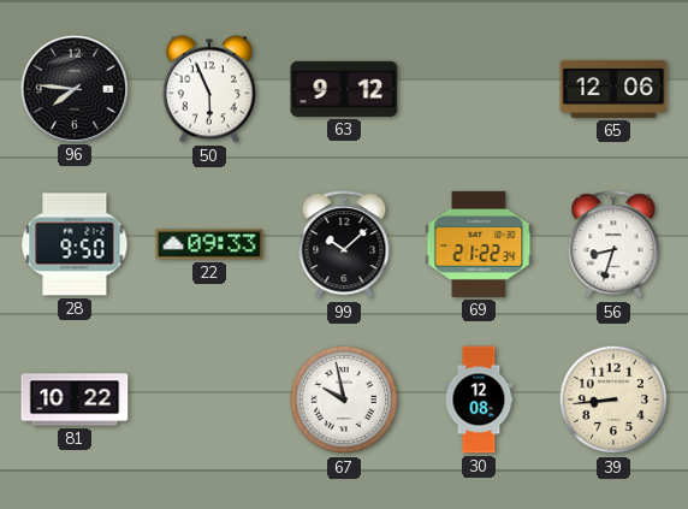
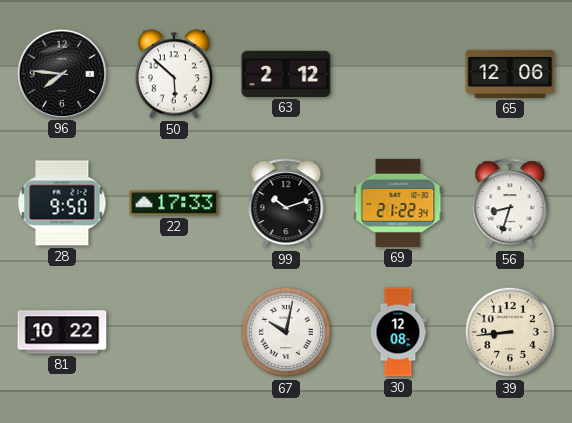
50: 5:56 -> 5:52
63: 9:12 -> 2:12
22: 09:33 -> 17:33
99: 10:08 -> 10:12
67: 9:58 -> 10:02
